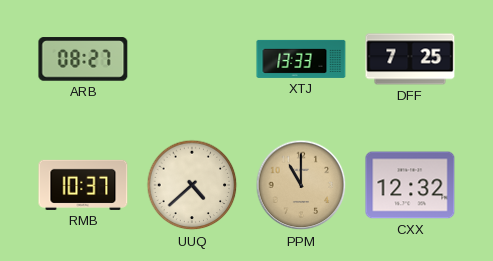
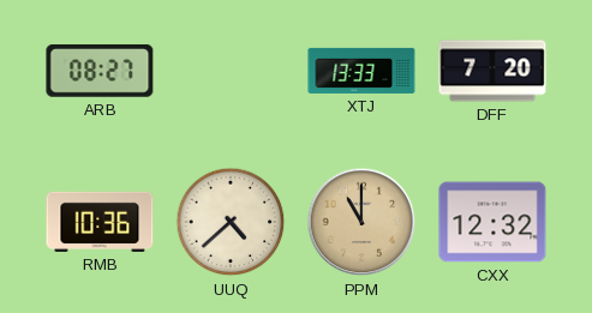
DFF: 7:25 -> 7:20
RMB: 10:37 -> 10:36
